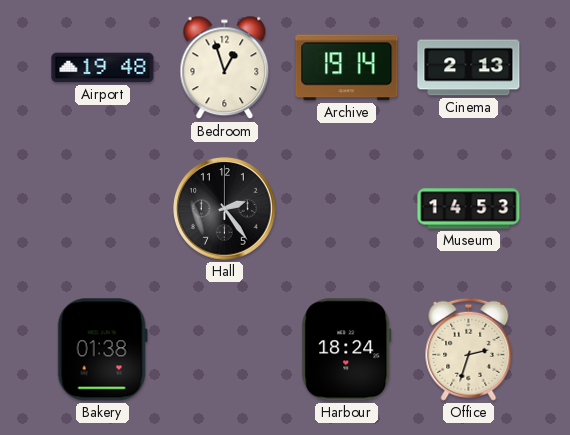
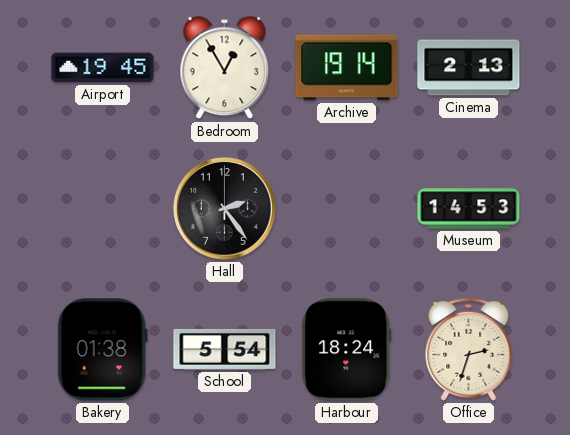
Airport: 19:48 -> 19:45
Bedroom: 12:57 -> 12:55
School: none -> 5:54
